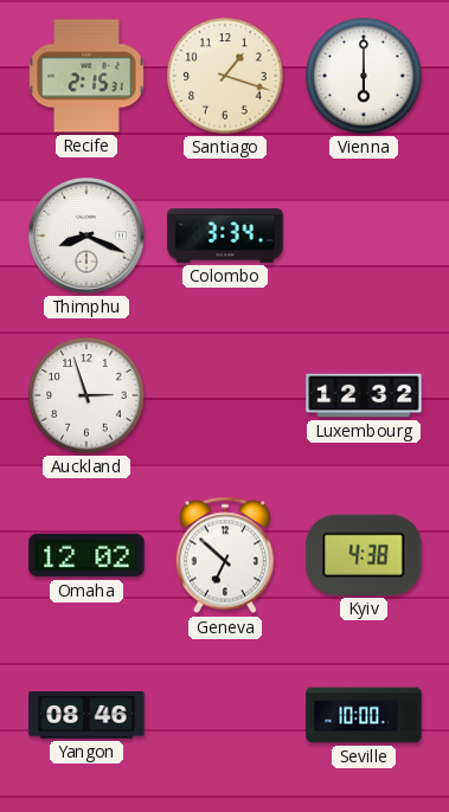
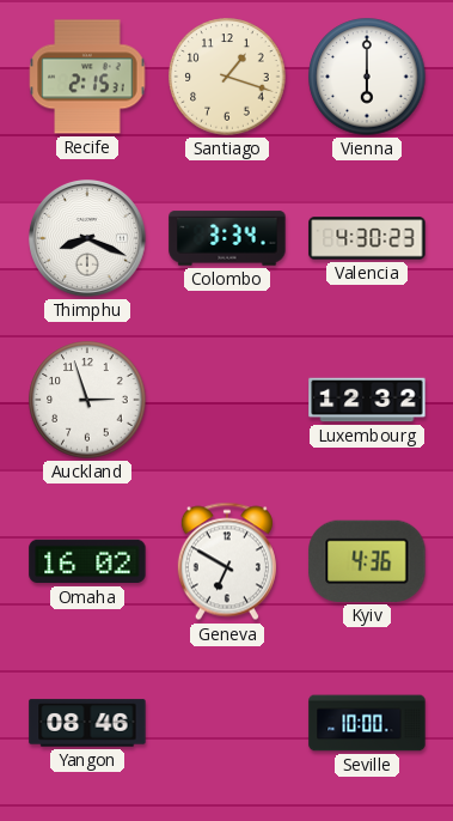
Valencia: none -> 4:30
Omaha: 12:02 -> 16:02
Geneva: 6:52 -> 6:50
Kyiv: 4:38 -> 4:36
